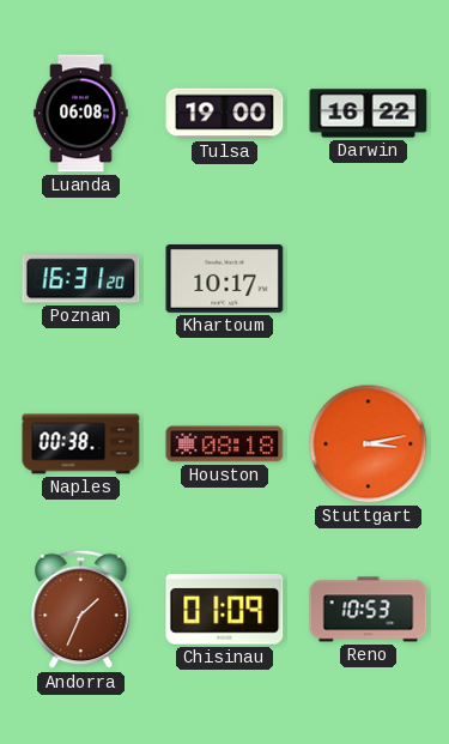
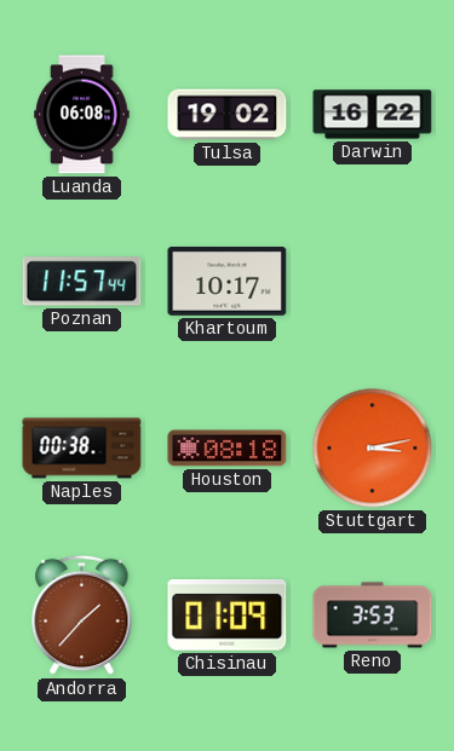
Tulsa: 19:00 -> 19:02
Poznan: 16:31 -> 11:57
Andorra: 1:34 -> 1:37
Reno: 10:53 -> 3:53
